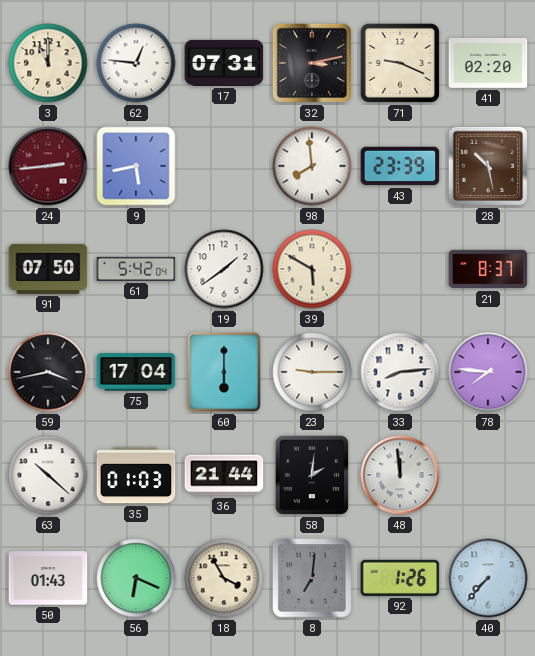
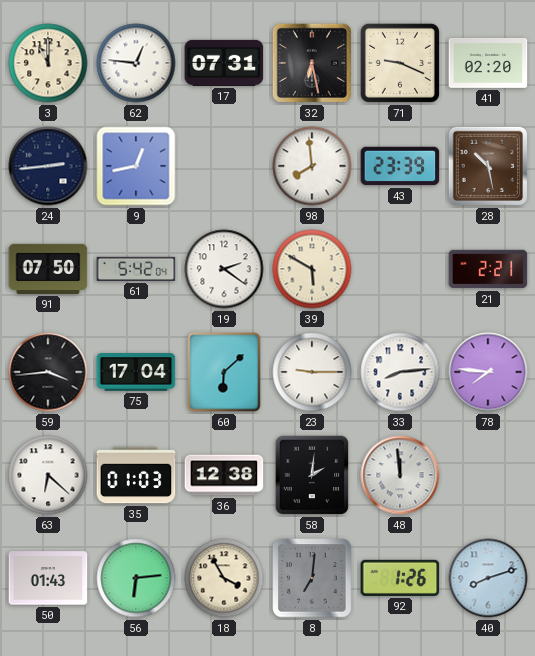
32: 3:13 -> 6:28
24 dial: burgundy -> navy
9: 5:43 -> 12:43
19: 1:39 -> 2:21
21: 8:37 -> 2:21
59: 3:43 -> 3:44
60: 6:00 -> 6:08
63: 10:22 -> 6:22
36: 21:44 -> 12:38
56: 6:19 -> 6:14
40: 7:37 -> 8:12
